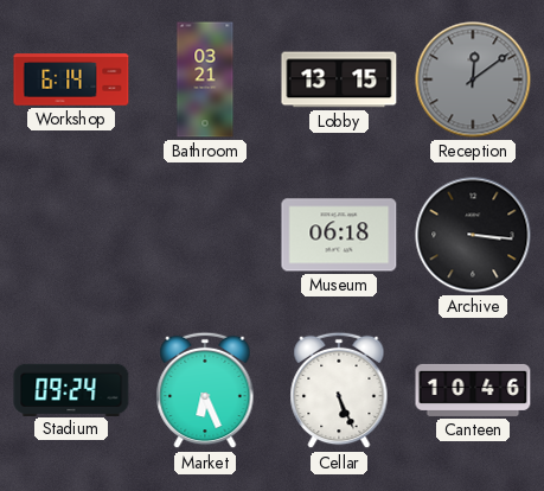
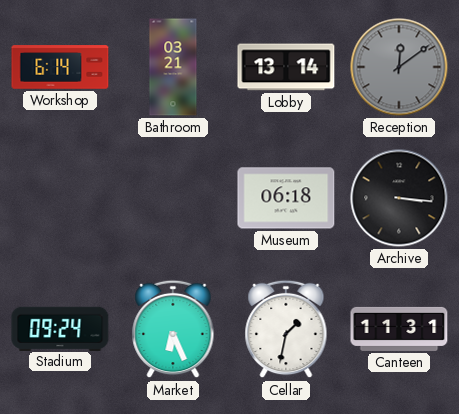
Lobby: 13:15 -> 13:14
Cellar: 5:26 -> 1:32
Canteen: 10:46 -> 11:31
